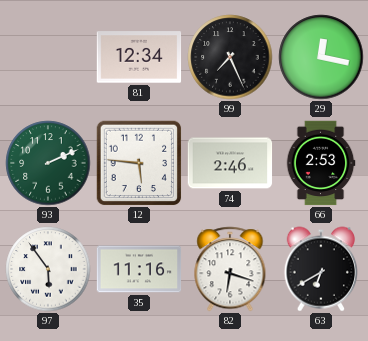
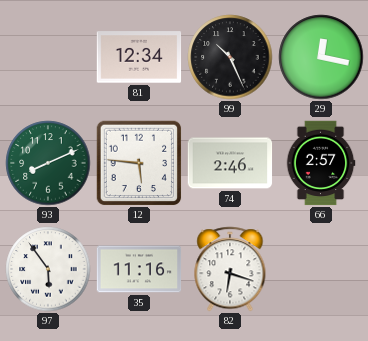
99: 7:26 -> 10:26
93: 2:11 -> 8:11
66: 2:53 -> 2:57
63: 6:40 -> none
